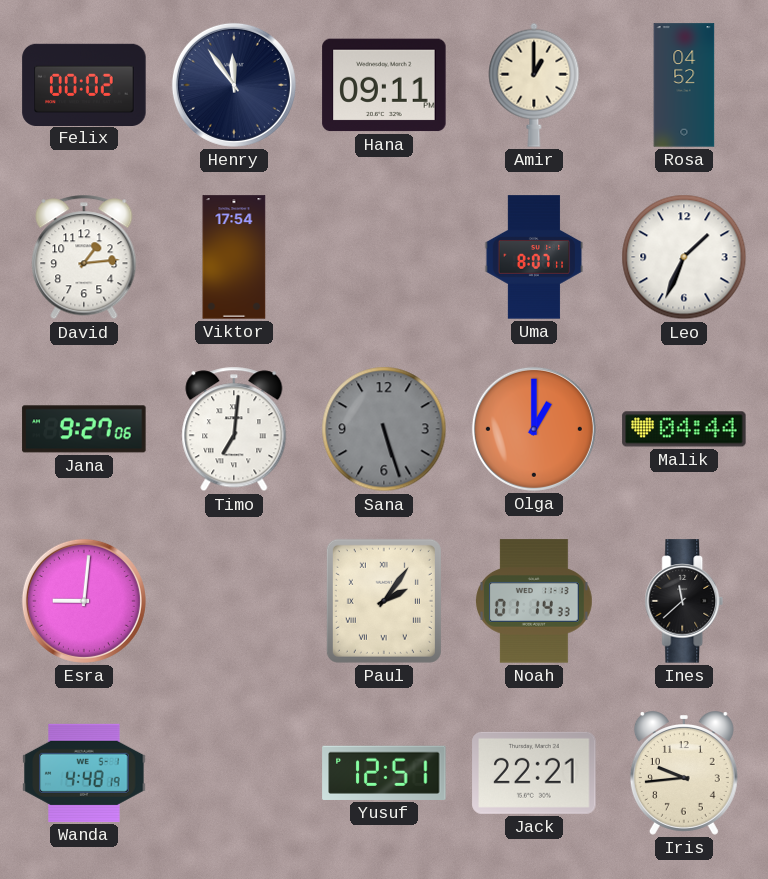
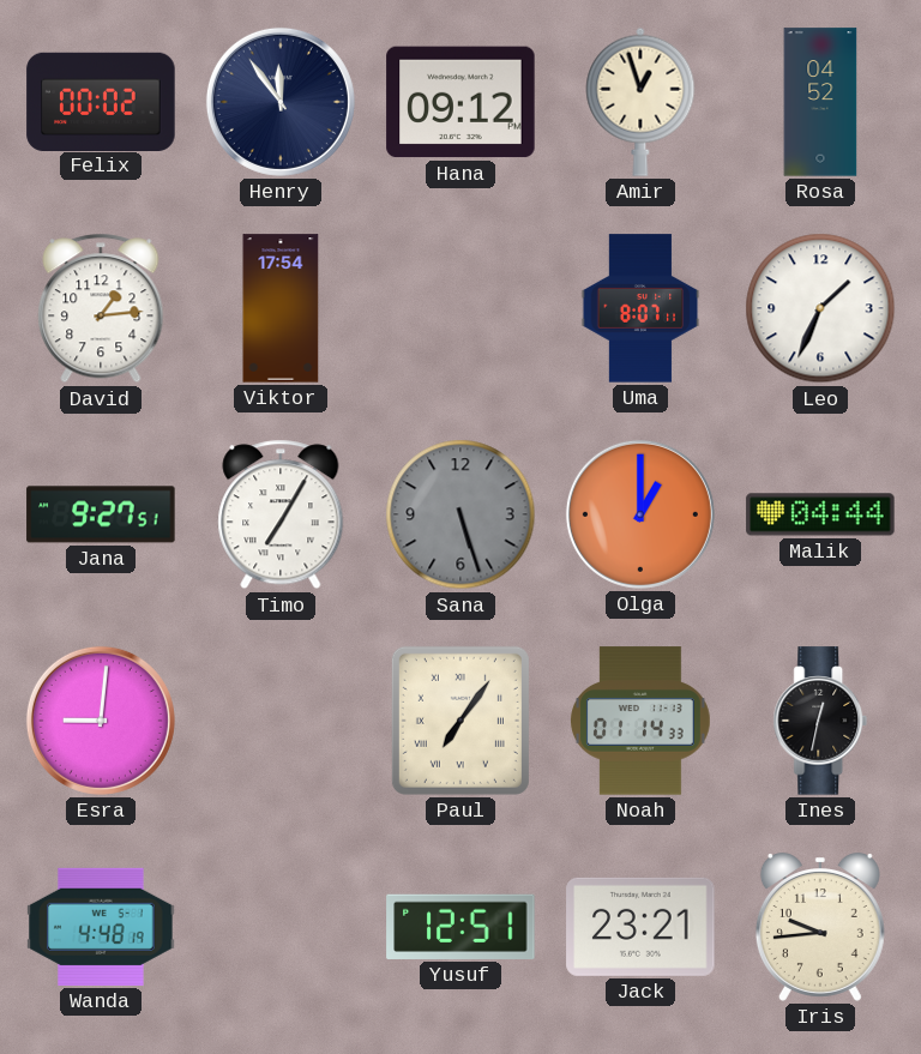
Hana: 09:11 -> 09:12
Amir: 1:00 -> 12:57
Jana: 9:27:06 -> 9:27:51
Timo: 7:01 -> 7:05
Paul: 2:06 -> 7:06
Ines: 11:38 -> 12:32
Jack: 22:21 -> 23:21
